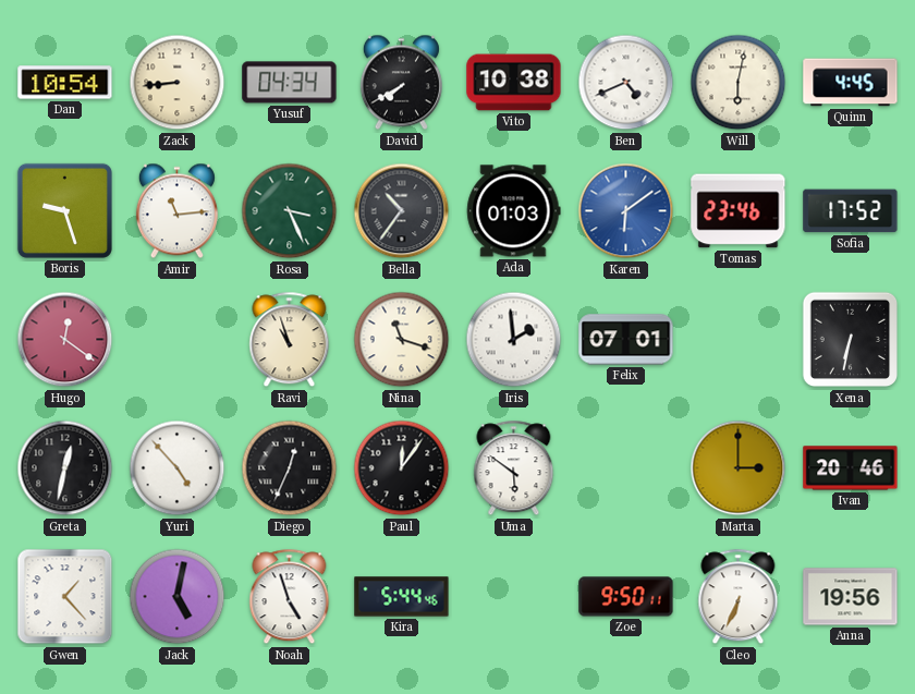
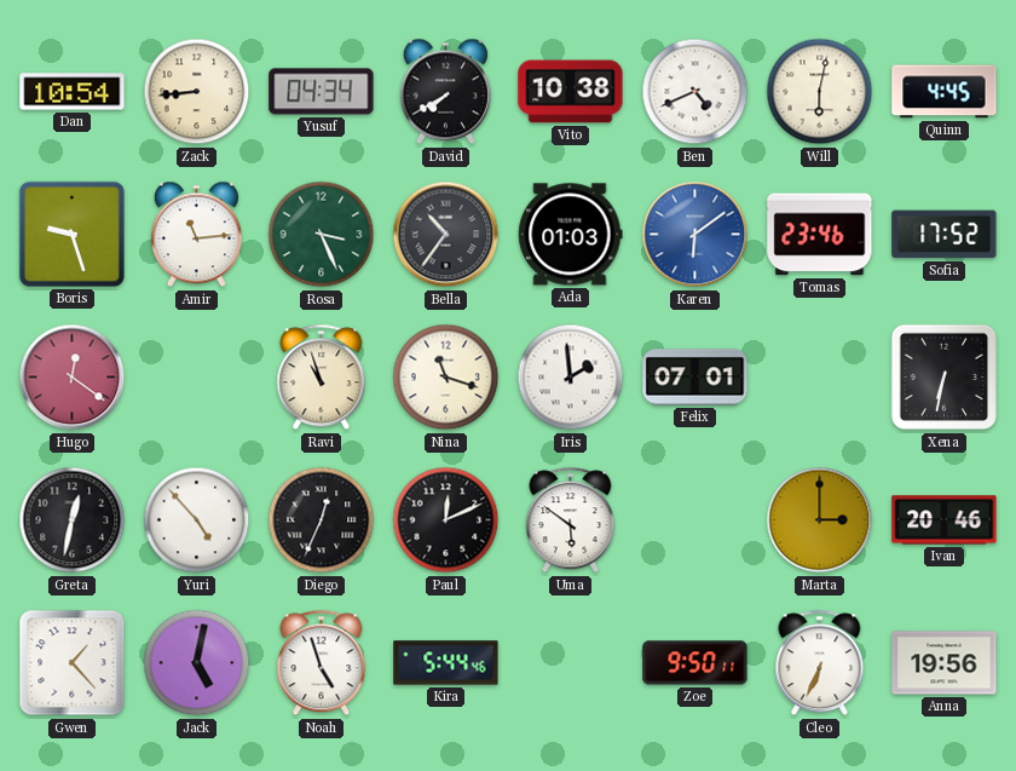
Paul: 12:06 -> 12:11
